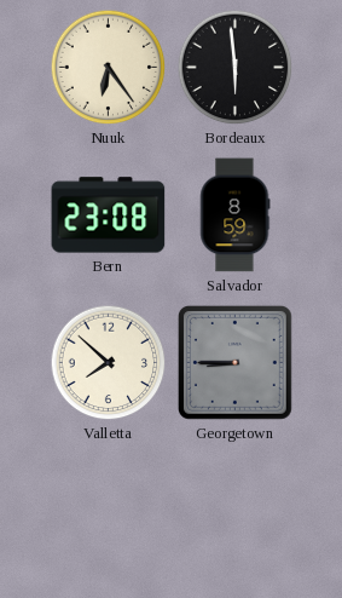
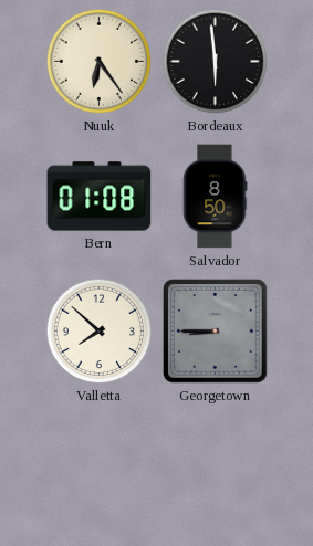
Bern: 23:08 -> 01:08
Salvador: 8:59 -> 8:50
